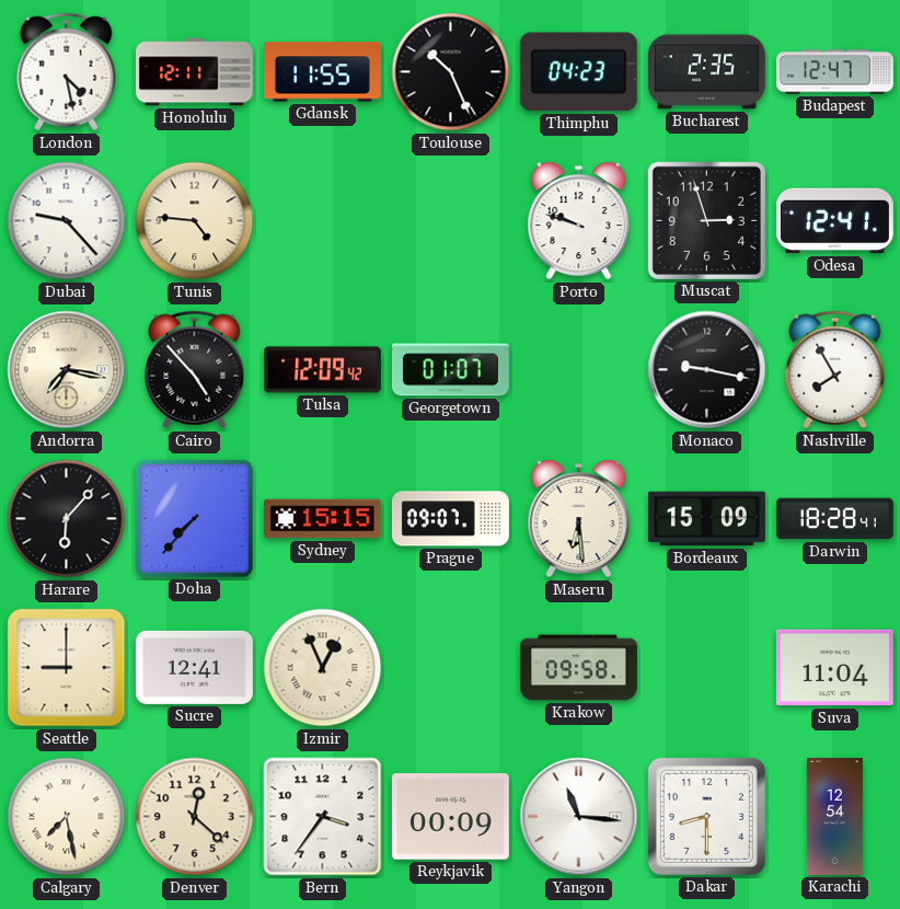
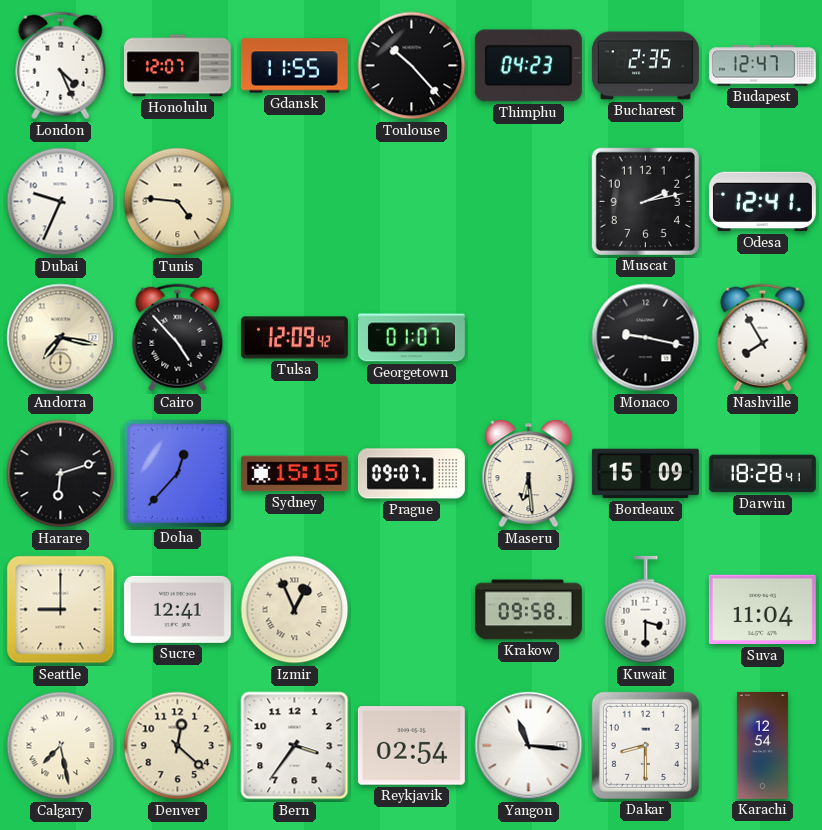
London: 4:28 -> 4:26
Honolulu: 12:11 -> 12:07
Toulouse: 10:26 -> 10:23
Dubai: 9:23 -> 9:34
Porto: 9:48 -> none
Muscat: 2:57 -> 2:13
Harare: 6:07 -> 6:12
Doha: 7:37 -> 12:37
Kuwait: none -> 3:30
Reykjavik: 00:09 -> 02:54
